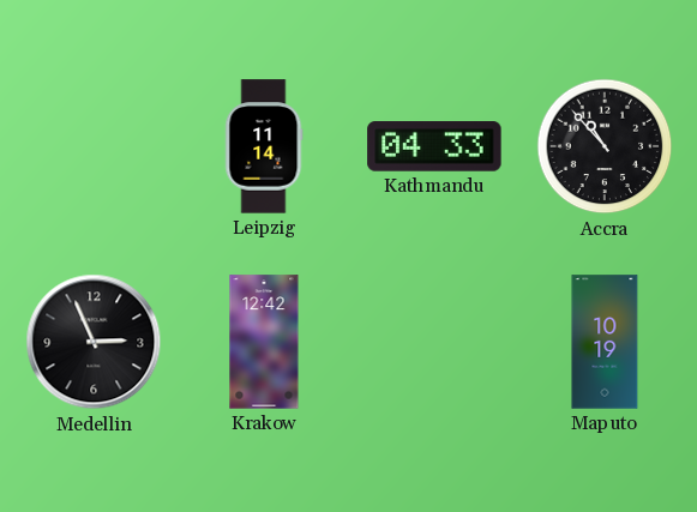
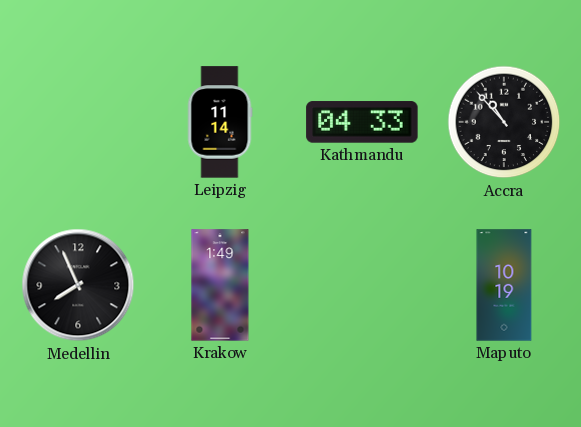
Medellin: 2:56 -> 7:56
Krakow: 12:42 -> 1:49
